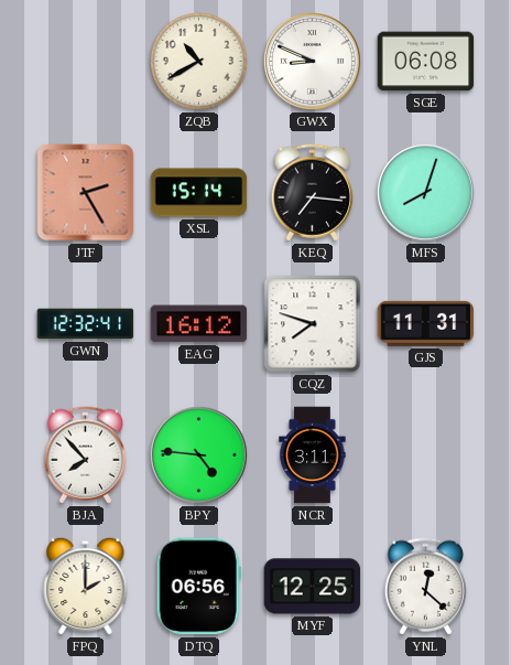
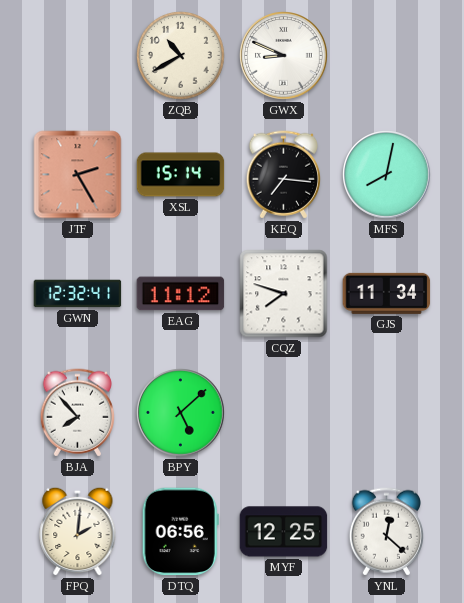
SGE: 06:08 -> none
MFS: 8:03 -> 8:02
EAG: 16:12 -> 11:12
GJS: 11:31 -> 11:34
BPY: 4:46 -> 5:08
NCR: 3:11 -> none
FPQ: 2:00 -> 2:01
